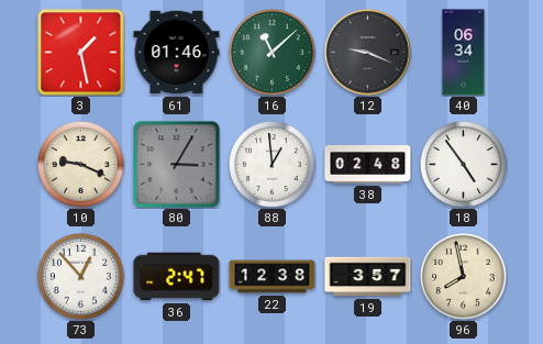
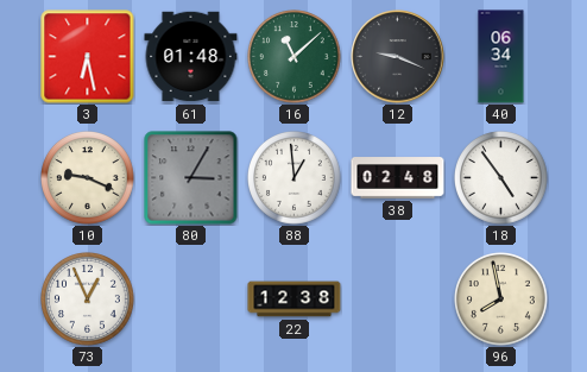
3: 1:28 -> 6:28
61: 01:46 -> 01:48
73: 12:53 -> 12:56
36: 2:47 -> none
19: 3:57 -> none
